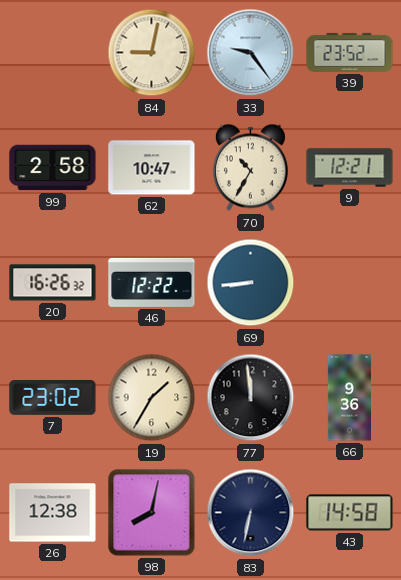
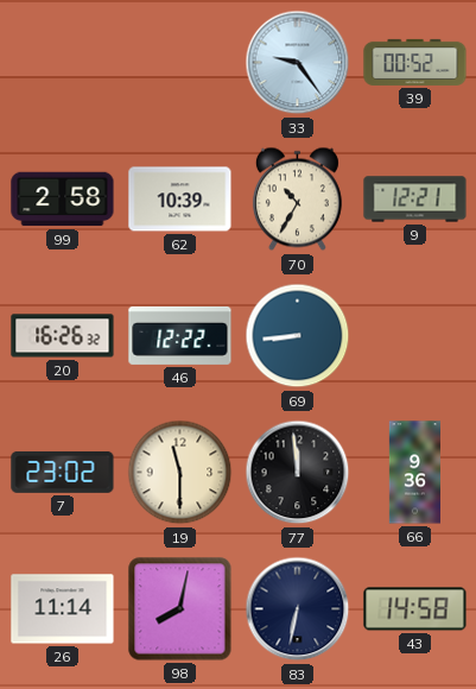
84: 9:02 -> none
39: 23:52 -> 00:52
62: 10:47 -> 10:39
19: 1:35 -> 11:30
26: 12:38 -> 11:14
